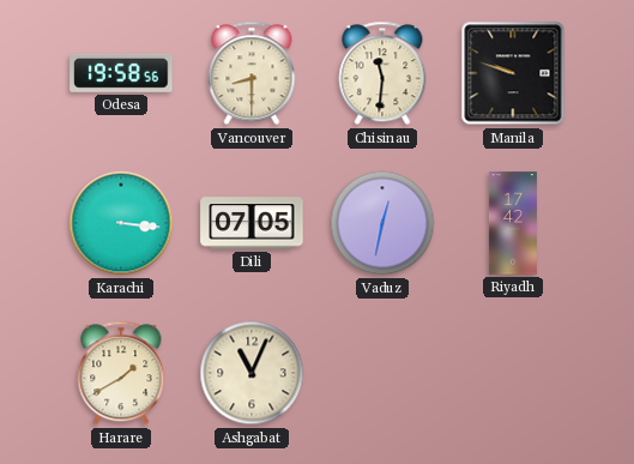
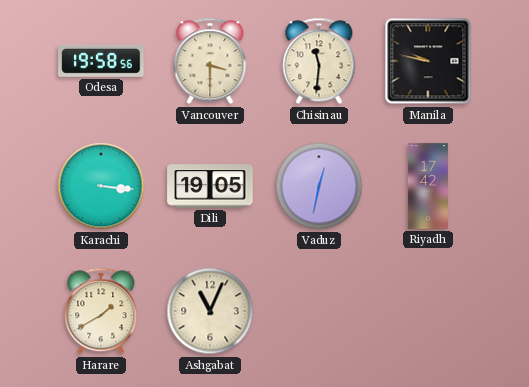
Vancouver: 8:30 -> 3:30
Manila: 9:48 -> 9:47
Dili: 07:05 -> 19:05
